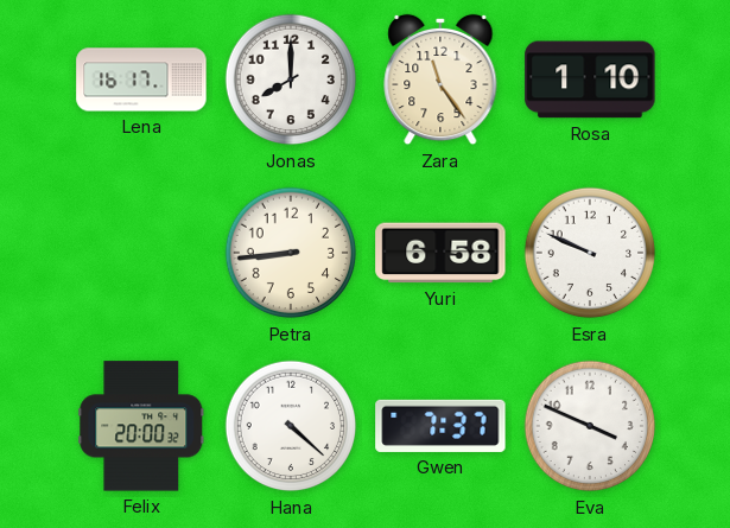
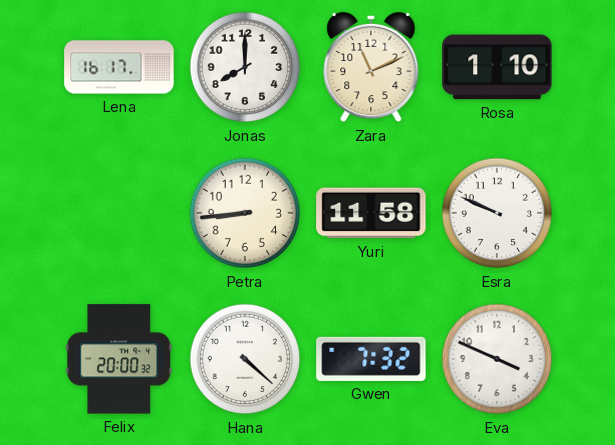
Zara: 11:24 -> 11:11
Yuri: 6:58 -> 11:58
Gwen: 7:37 -> 7:32
